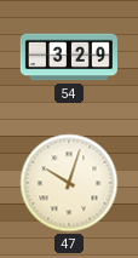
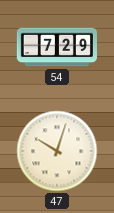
54: 3:29 -> 7:29
